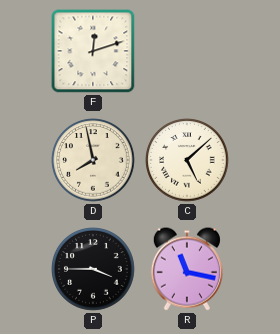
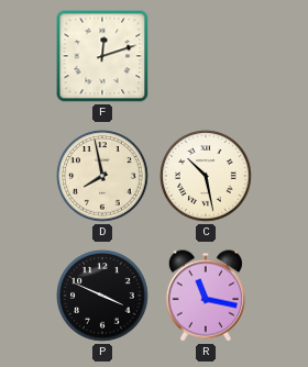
C: 5:08 -> 10:28
P: 3:45 -> 3:49
